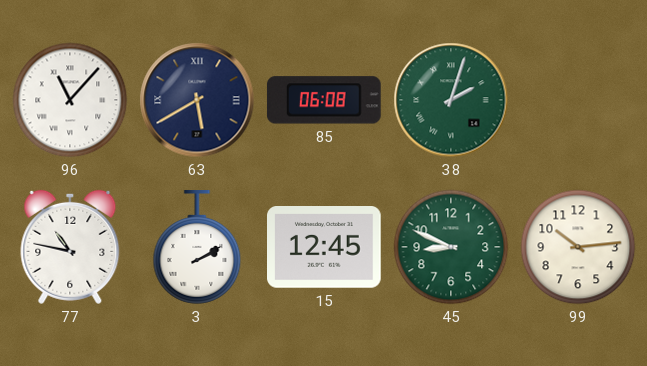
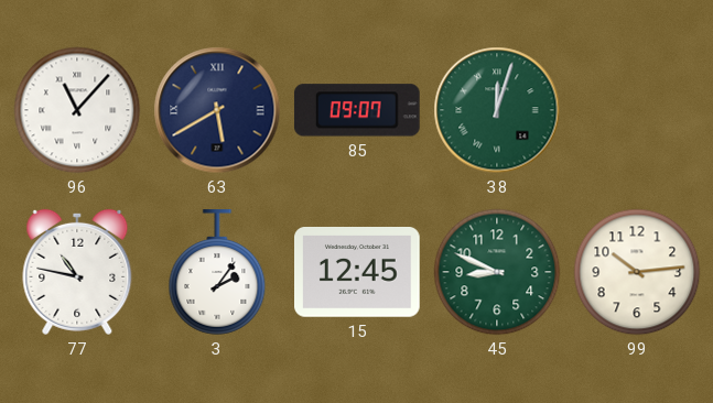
85: 06:08 -> 09:07
38: 2:03 -> 12:03
3: 2:10 -> 2:06
